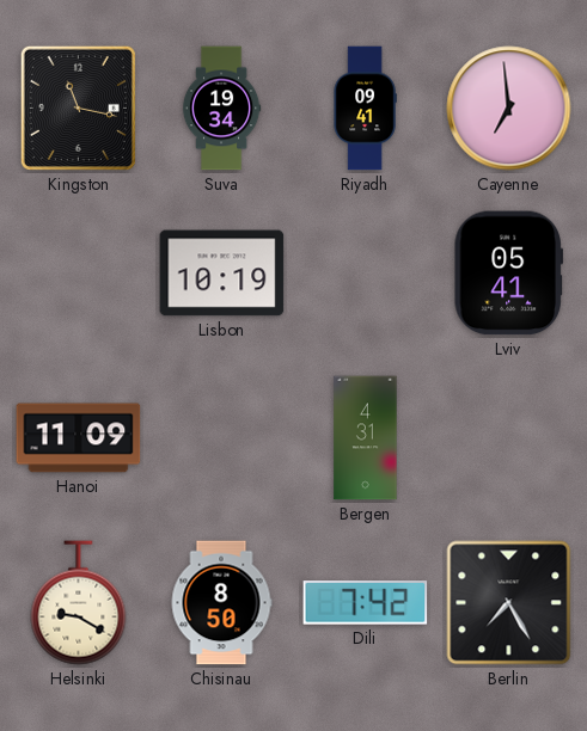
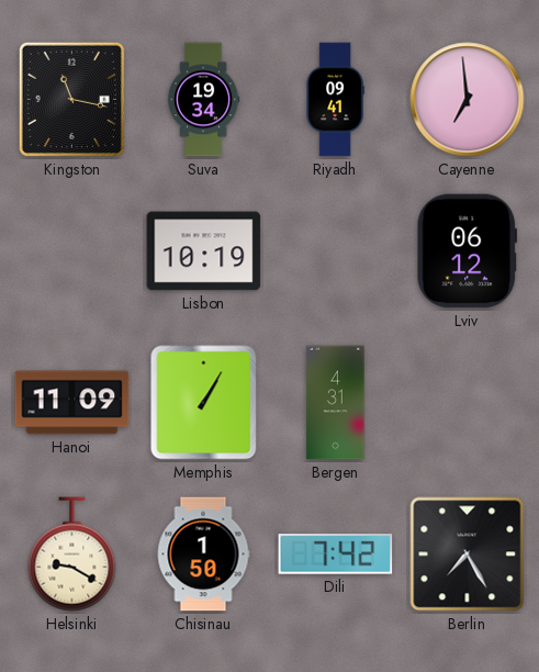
Lviv: 05:41 -> 06:12
Memphis: none -> 1:05
Chisinau: 8:50 -> 1:50
